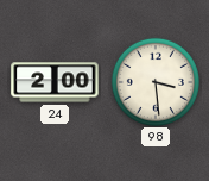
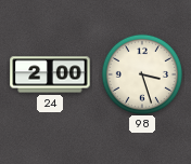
98: 3:29 -> 3:27
